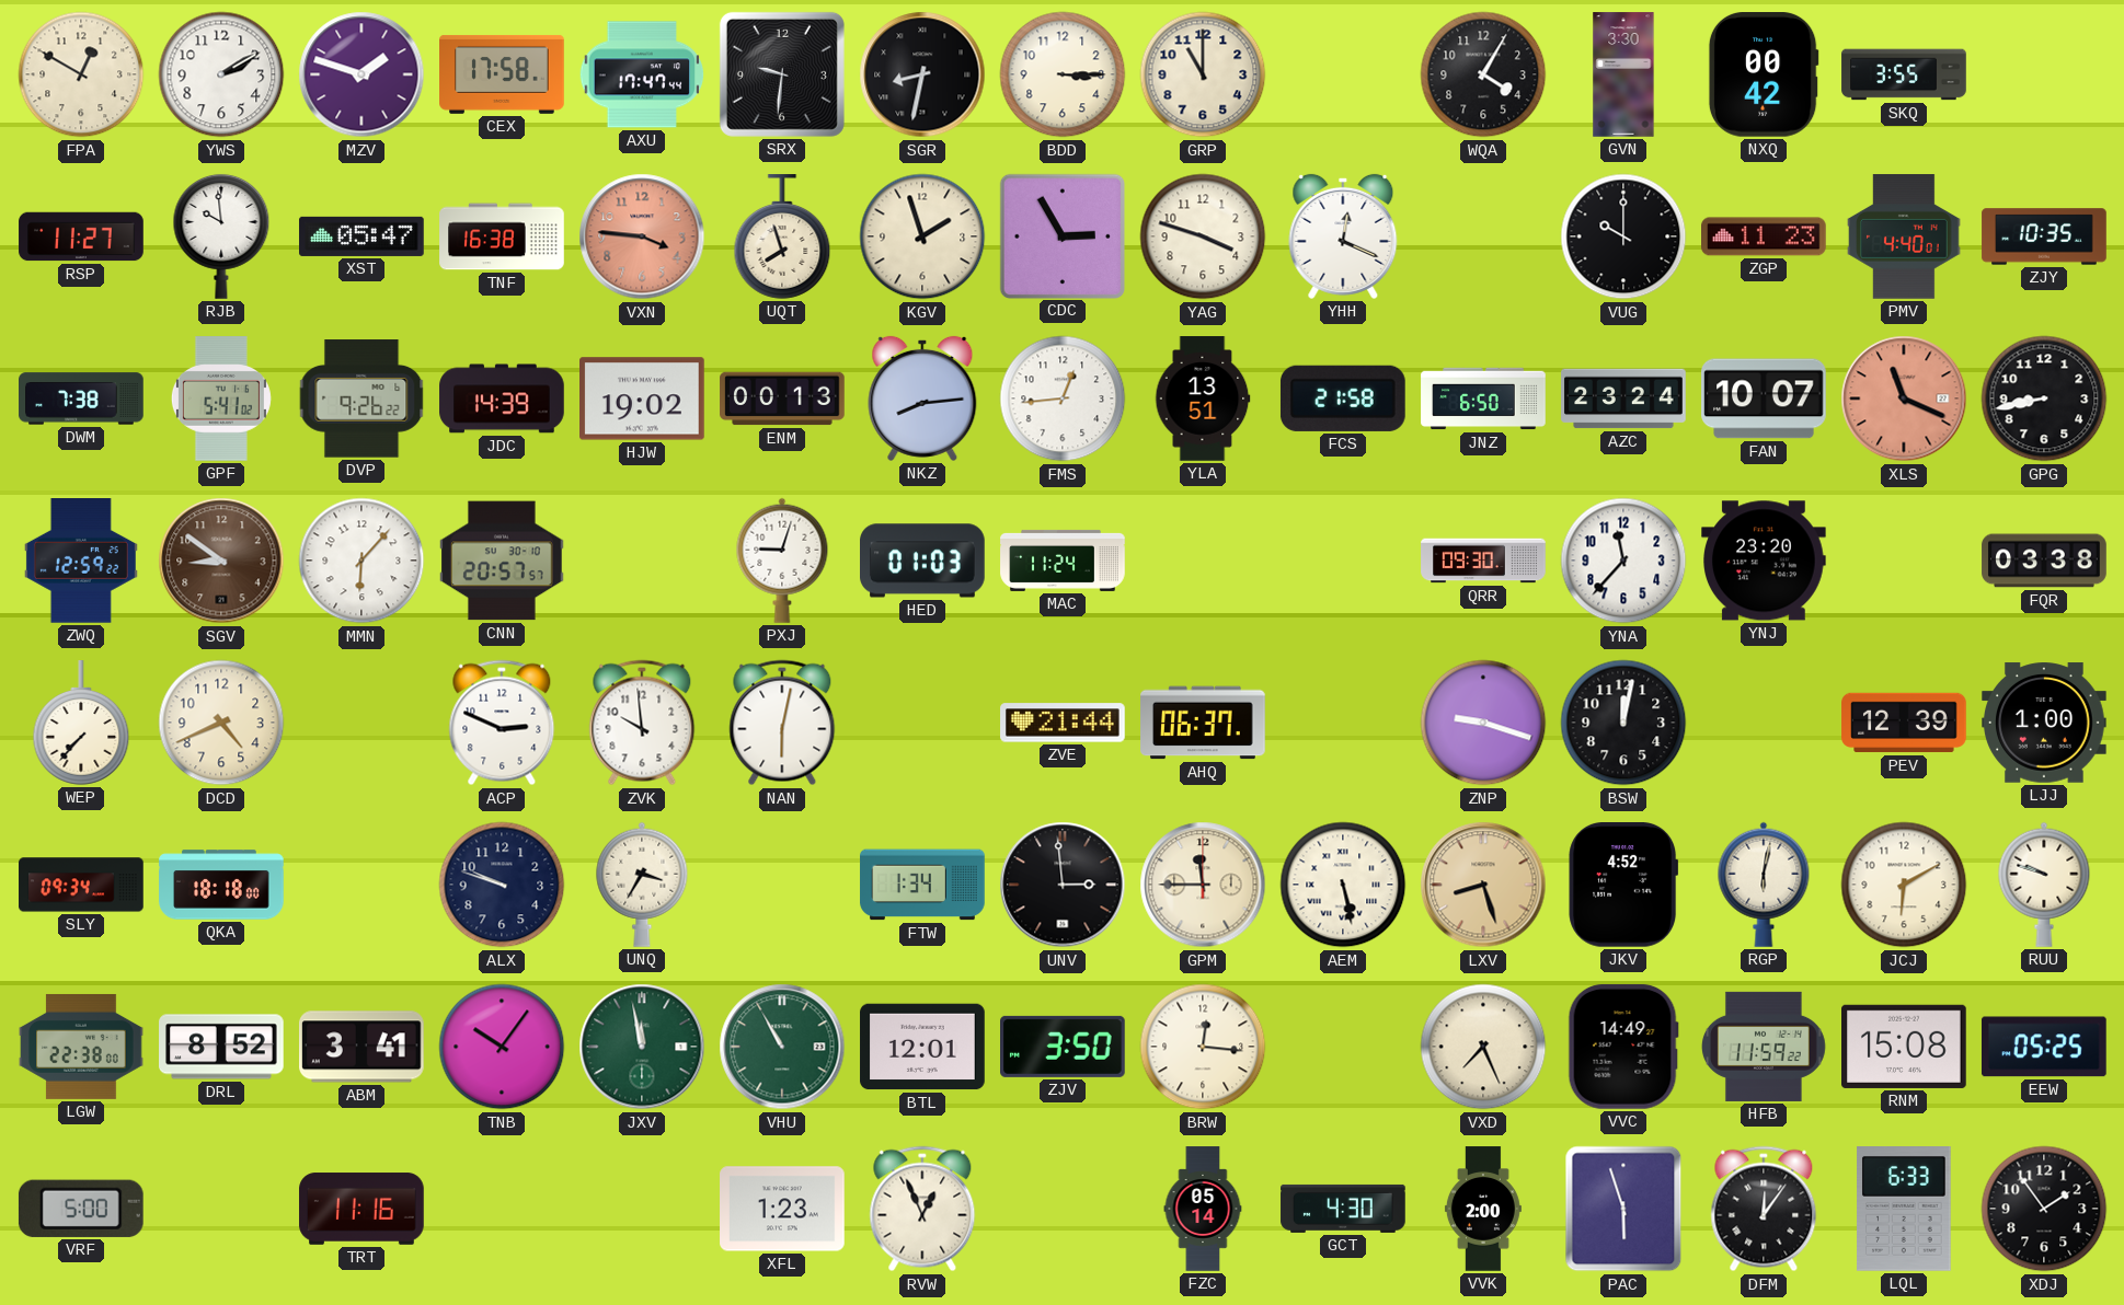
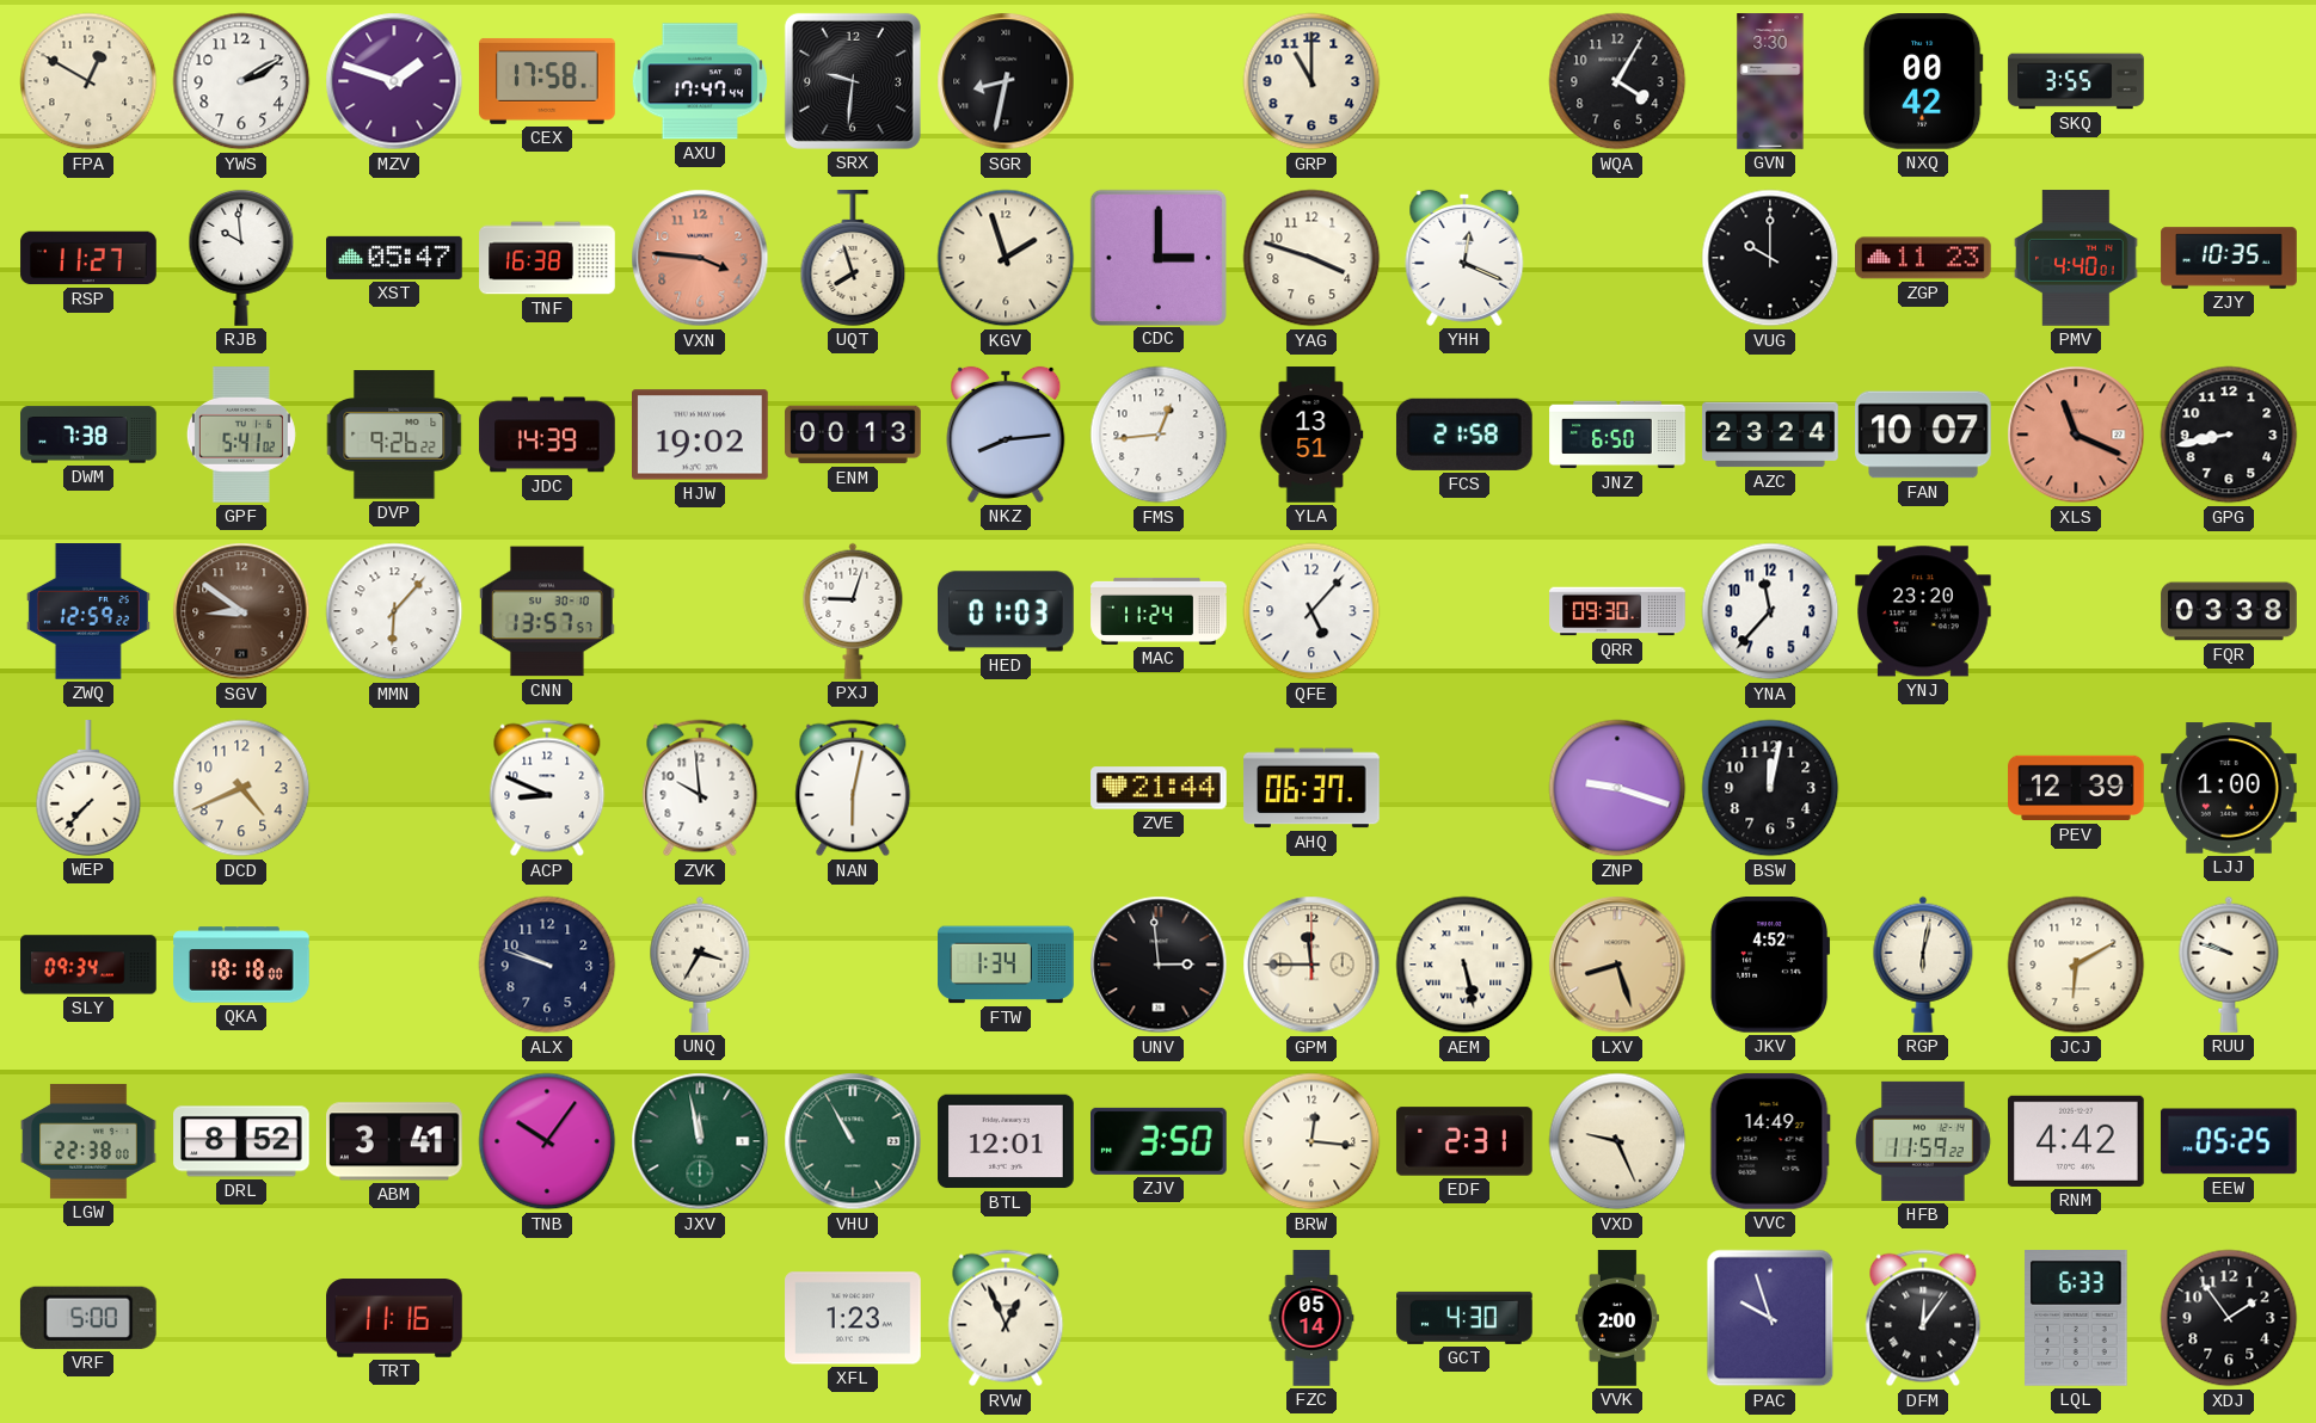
BDD: 3:15 -> none
CDC: 2:55 -> 3:00
CNN: 20:57 -> 13:57
QFE: none -> 5:07
ACP: 2:49 -> 8:49
EDF: none -> 2:31
VXD: 7:26 -> 9:26
RNM: 15:08 -> 4:42
PAC: 5:57 -> 9:57
